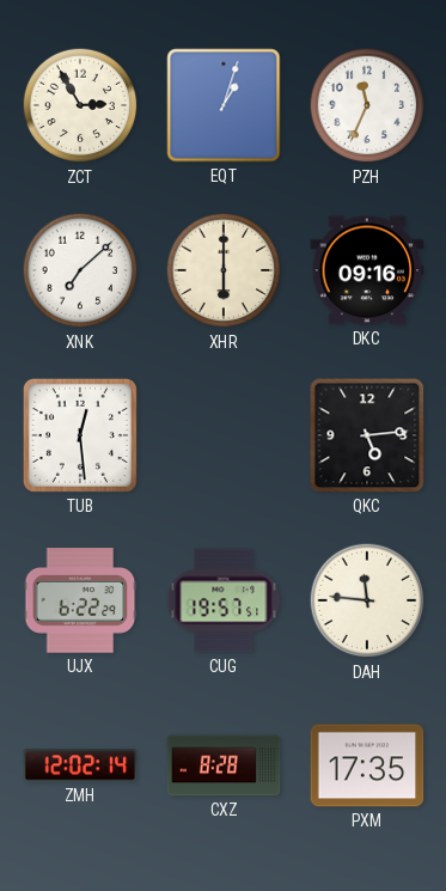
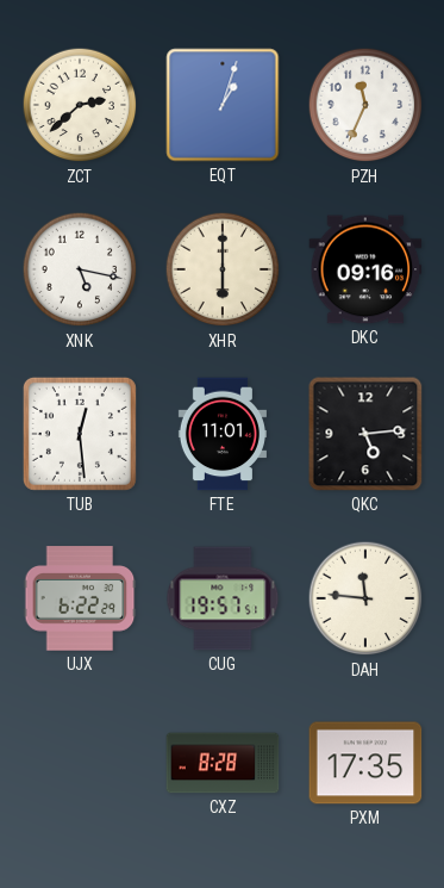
ZCT: 2:55 -> 2:38
XNK: 7:08 -> 5:17
FTE: none -> 11:01
ZMH: 12:02 -> none
